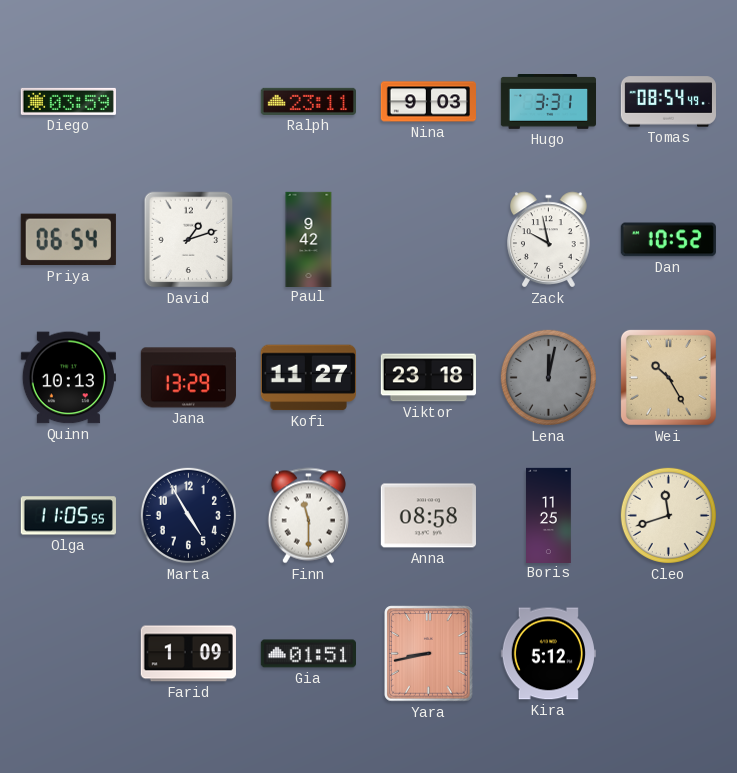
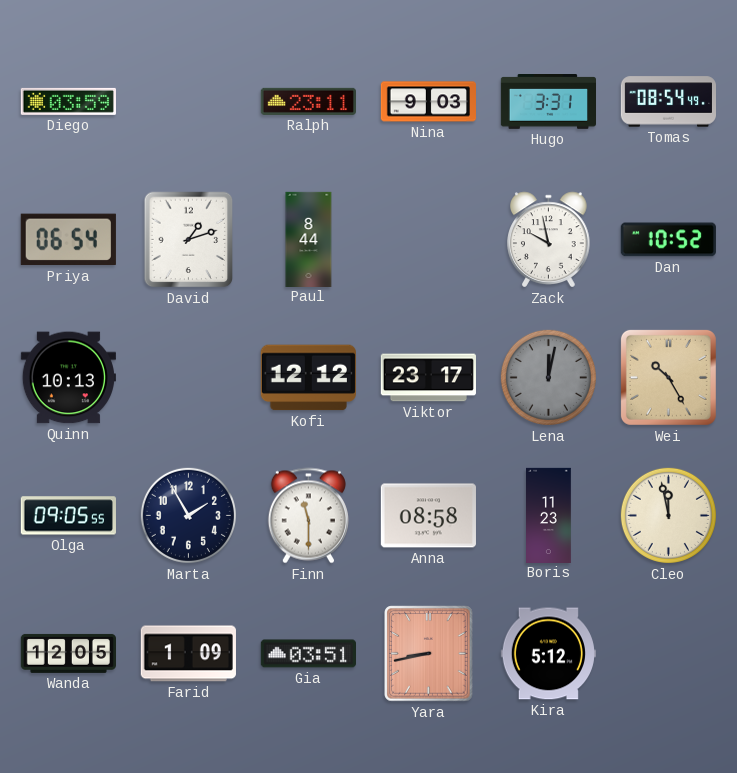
Paul: 9:42 -> 8:44
Jana: 13:29 -> none
Kofi: 11:27 -> 12:12
Viktor: 23:18 -> 23:17
Olga: 11:05 -> 09:05
Marta: 4:55 -> 1:55
Boris: 11:25 -> 11:23
Cleo: 11:42 -> 11:58
Wanda: none -> 12:05
Gia: 01:51 -> 03:51
